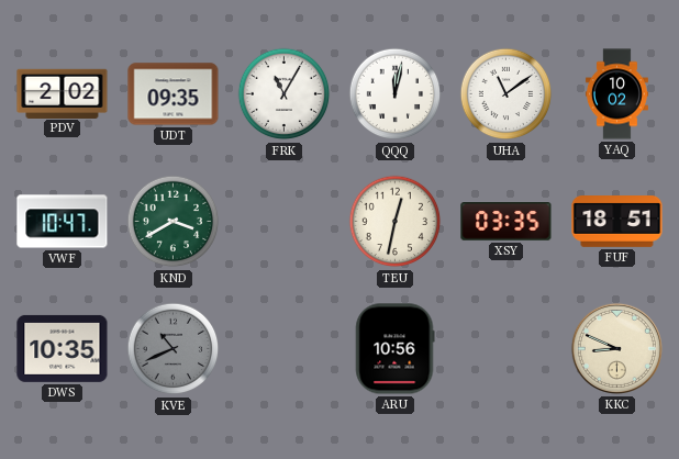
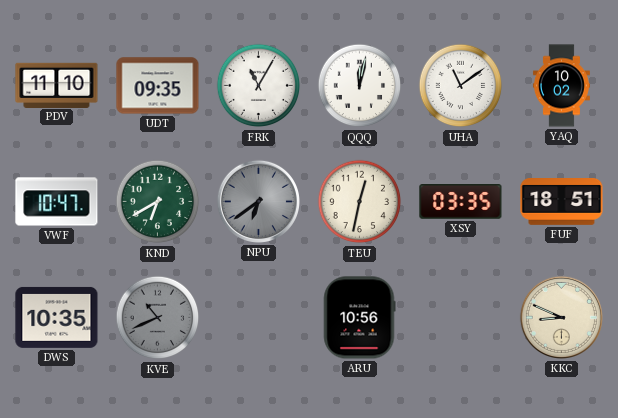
PDV: 2:02 -> 11:10
KND: 3:40 -> 6:40
NPU: none -> 6:39
